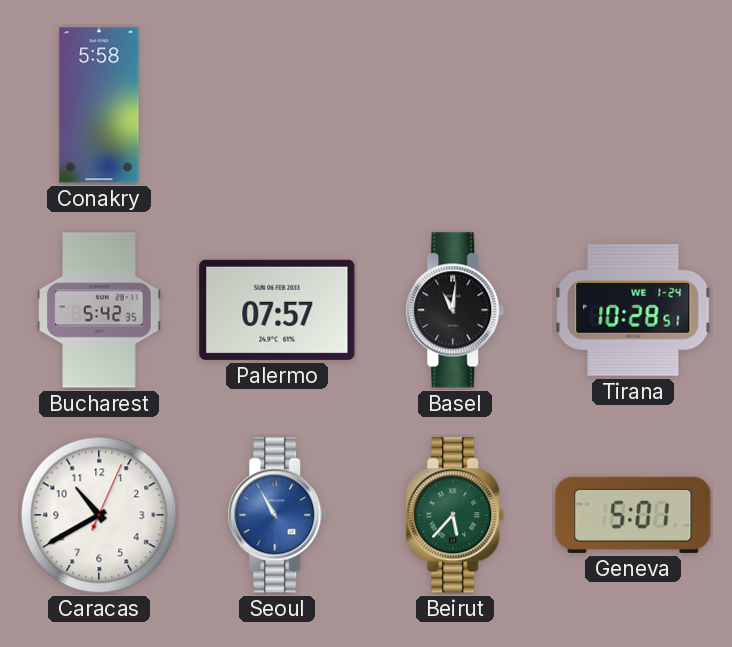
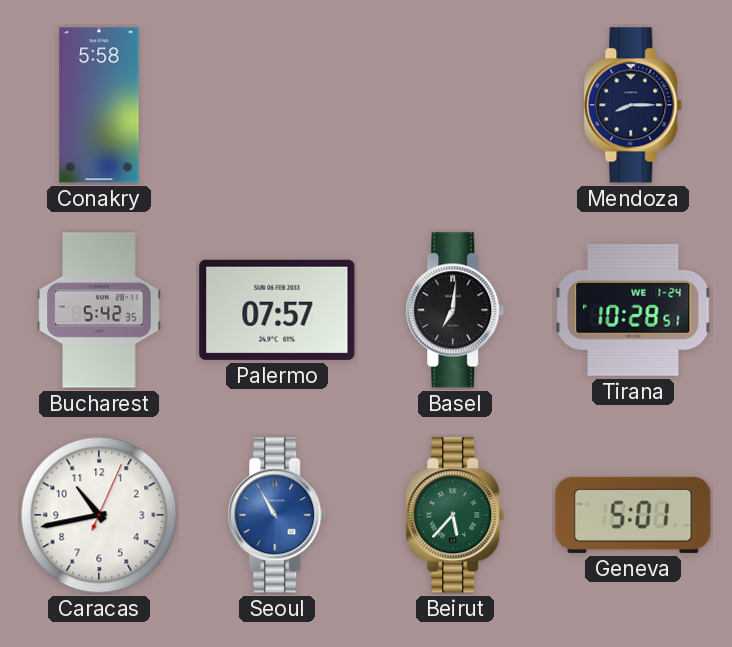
Mendoza: none -> 8:15
Basel: 11:01 -> 7:01
Caracas: 10:40 -> 10:43
